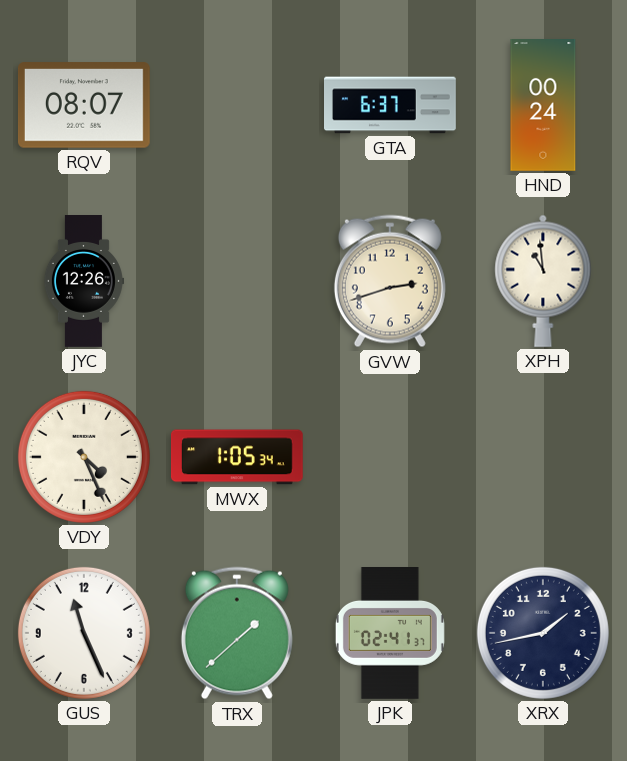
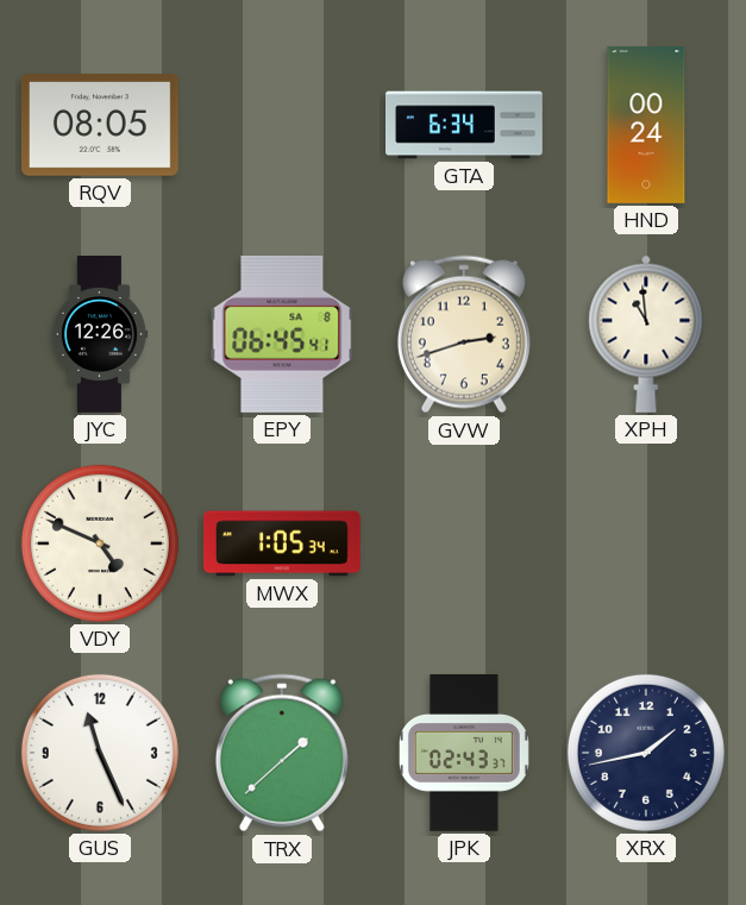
RQV: 08:07 -> 08:05
GTA: 6:37 -> 6:34
EPY: none -> 06:45
VDY: 4:26 -> 4:49
JPK: 02:41 -> 02:43
